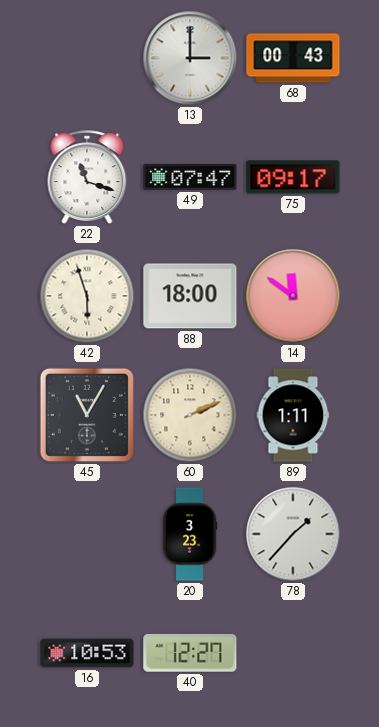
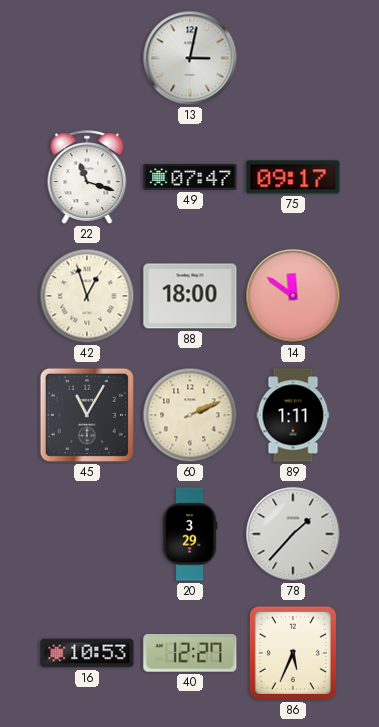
13: 3:00 -> 3:02
68: 00:43 -> none
42: 5:57 -> 12:57
20: 3:23 -> 3:29
86: none -> 5:34
